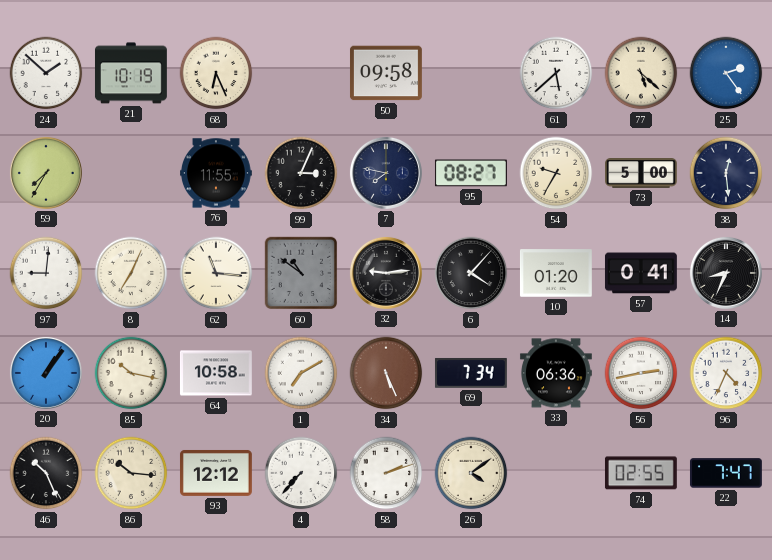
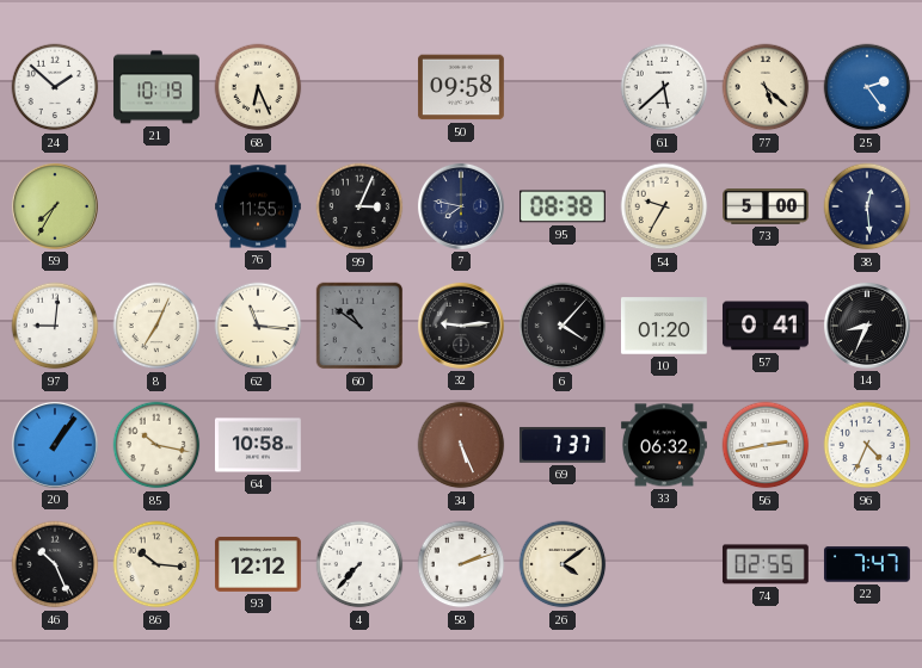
95: 08:27 -> 08:38
1: 7:10 -> none
69: 7:34 -> 7:37
33: 06:36 -> 06:32
